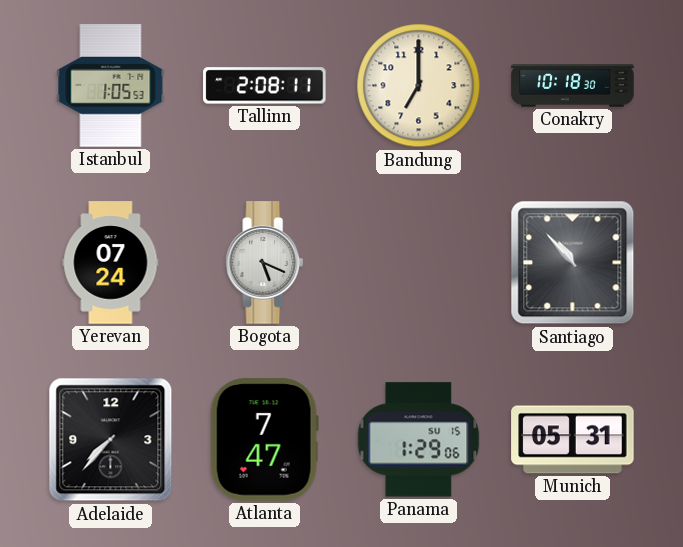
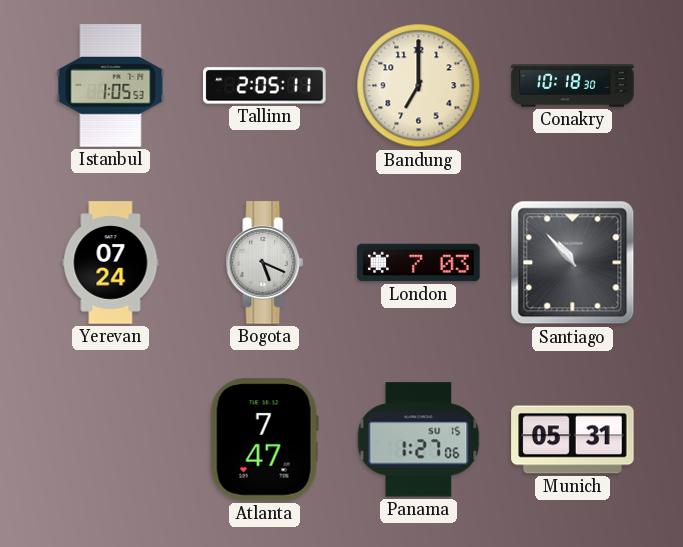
Tallinn: 2:08 -> 2:05
London: none -> 7:03
Adelaide: 7:37 -> none
Panama: 1:29 -> 1:27
